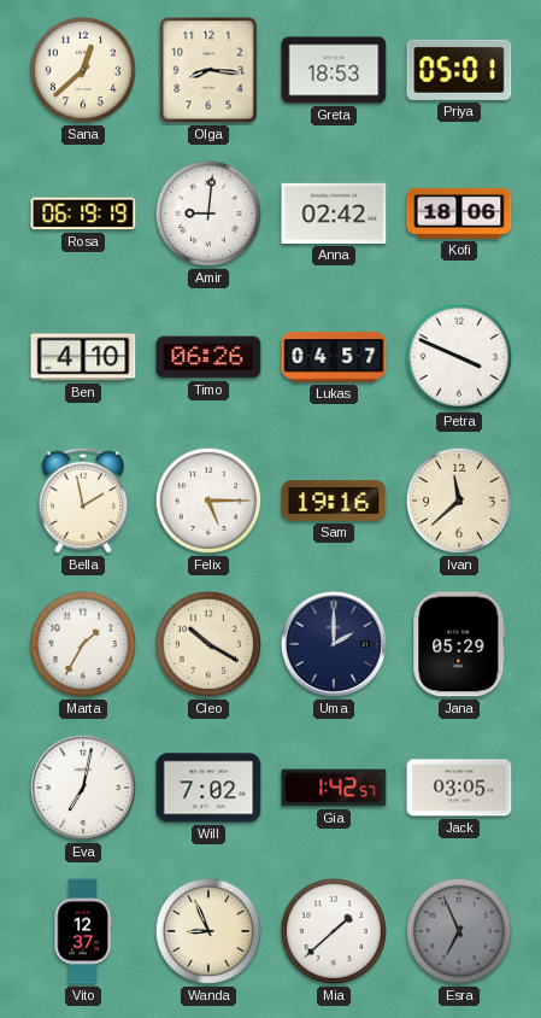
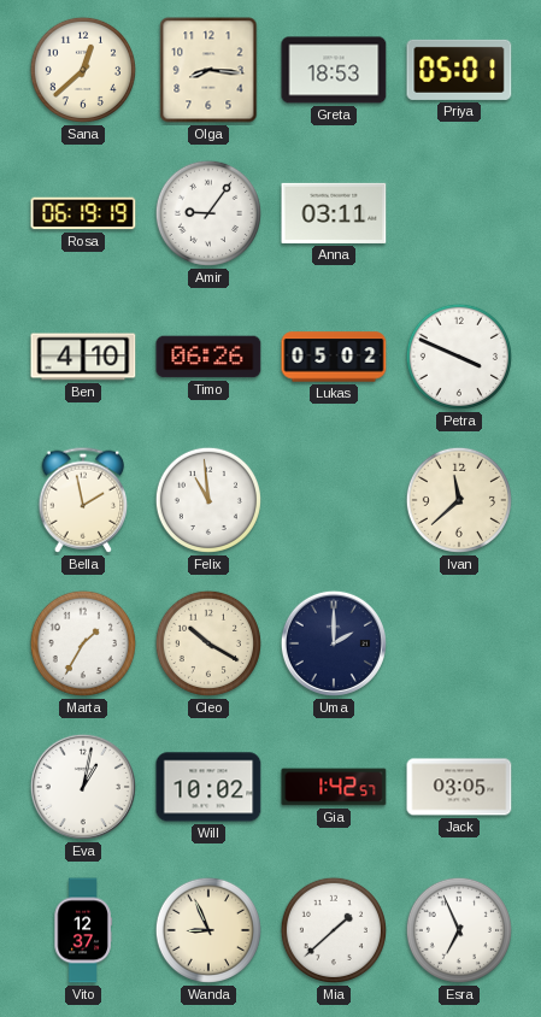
Amir: 9:01 -> 9:06
Anna: 02:42 -> 03:11
Kofi: 18:06 -> none
Lukas: 04:57 -> 05:02
Felix: 5:15 -> 10:59
Sam: 19:16 -> none
Jana: 05:29 -> none
Eva: 7:02 -> 1:02
Will: 7:02 -> 10:02
Esra dial: grey -> white
